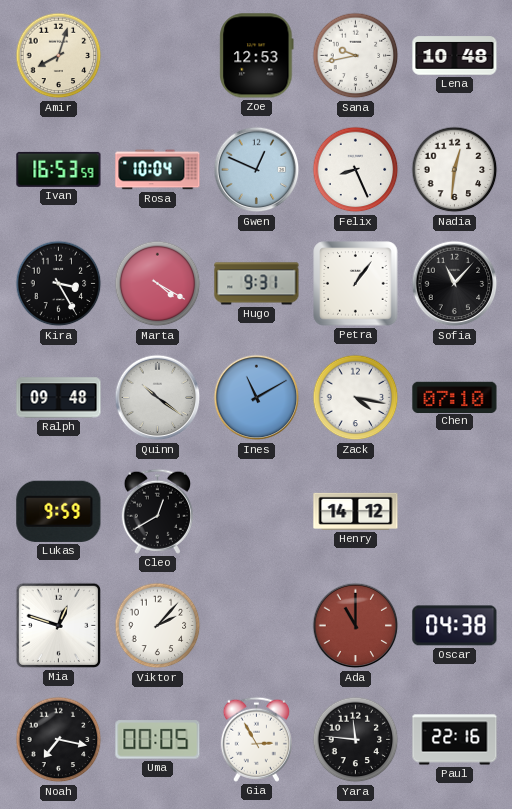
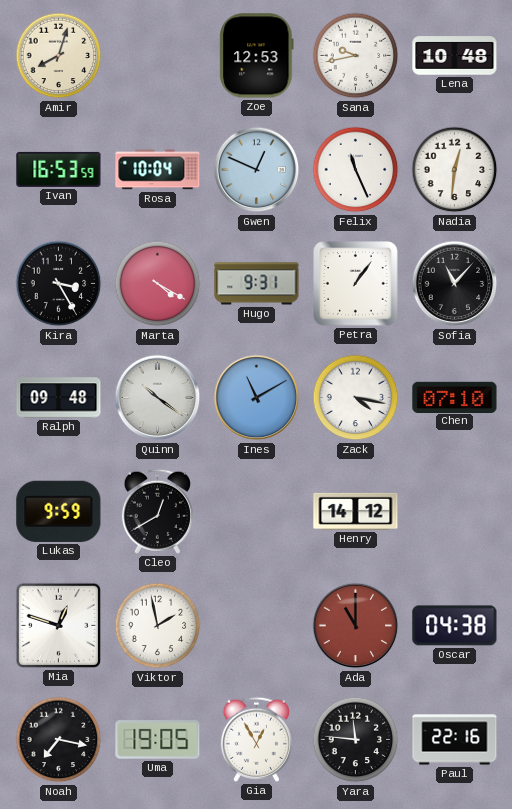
Felix: 8:26 -> 11:26
Viktor: 2:07 -> 1:58
Uma: 00:05 -> 19:05
Gia: 2:55 -> 12:55
